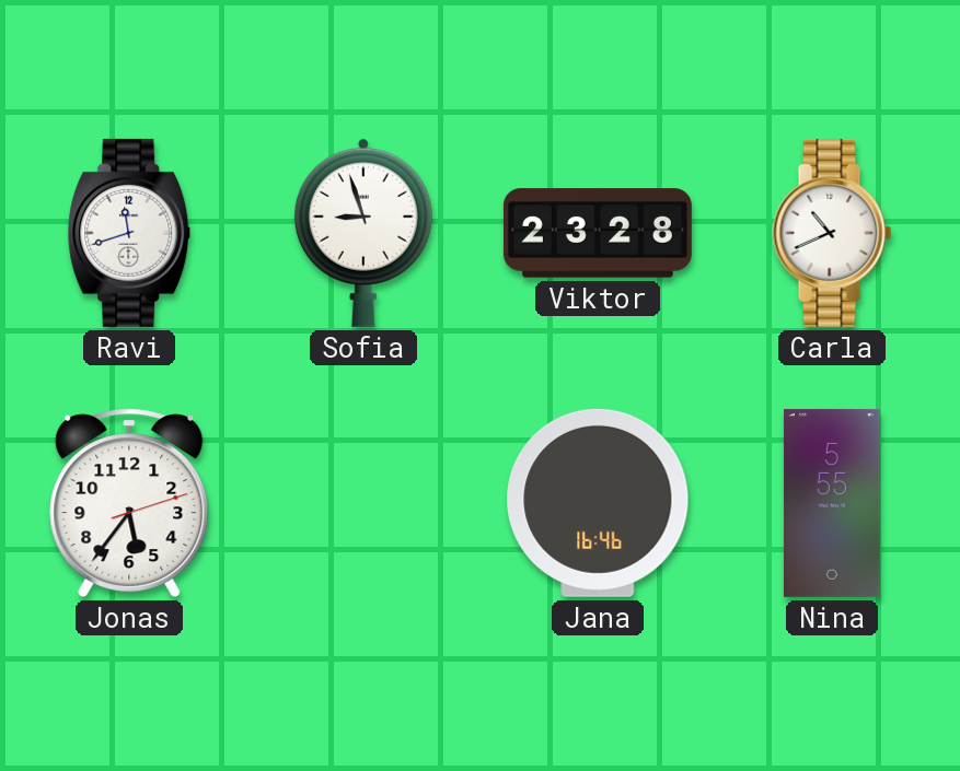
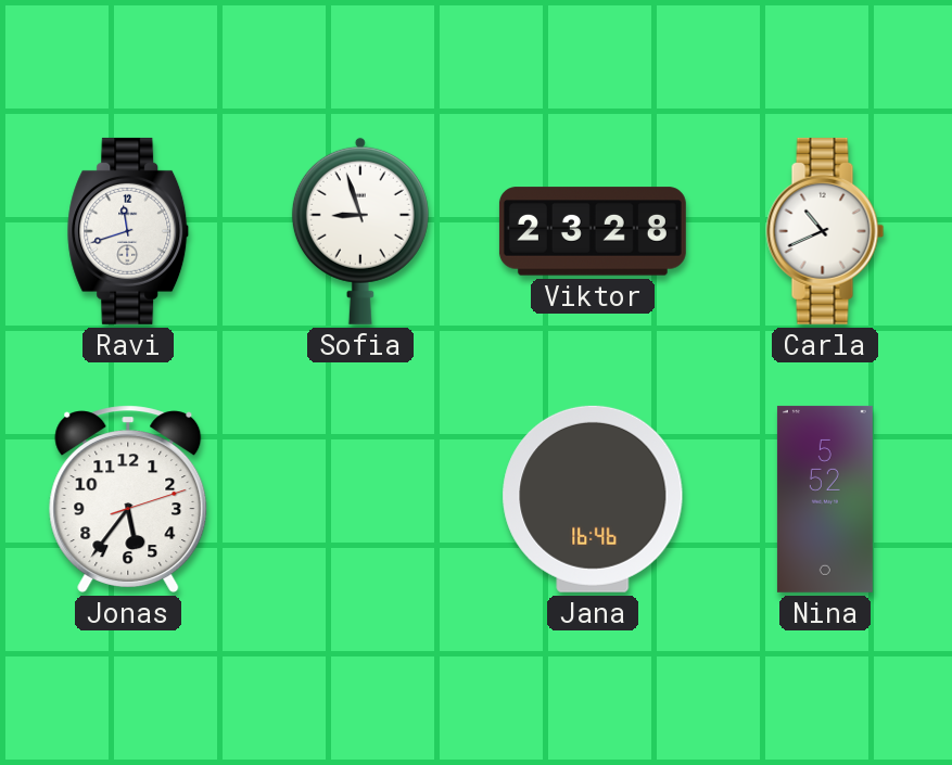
Nina: 5:55 -> 5:52
